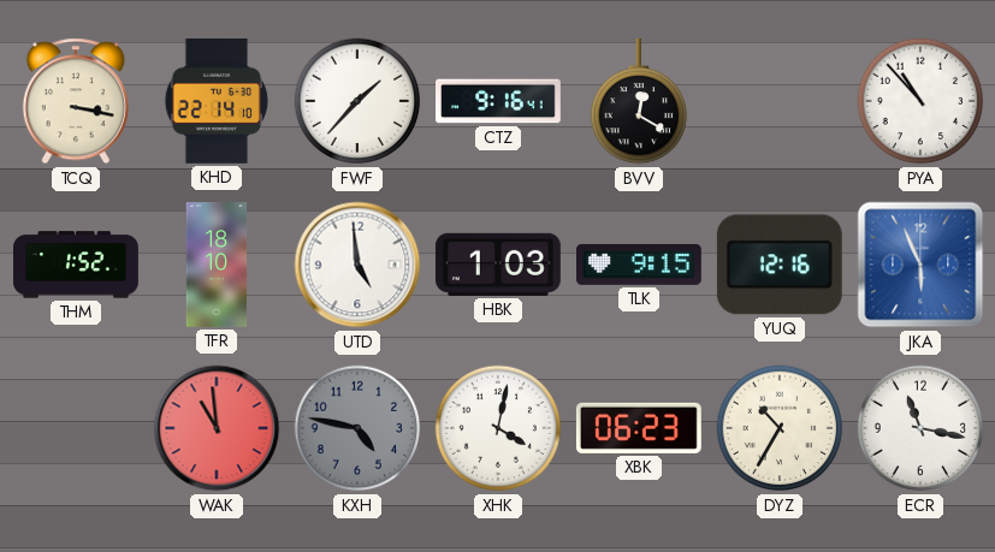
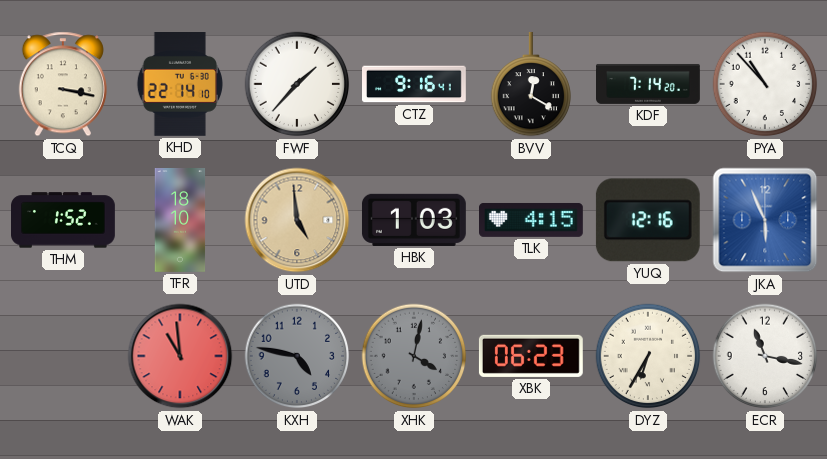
KDF: none -> 7:14
UTD dial: white -> champagne
TLK: 9:15 -> 4:15
XHK dial: white -> grey
DYZ: 10:35 -> 6:35
